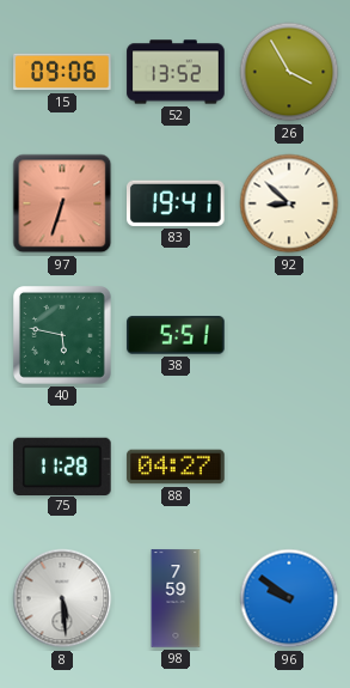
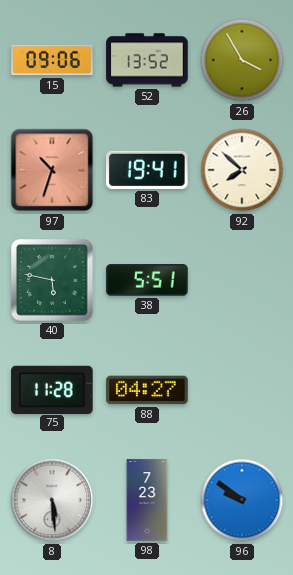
97: 6:33 -> 10:33
92: 8:52 -> 7:52
98: 7:59 -> 7:23
